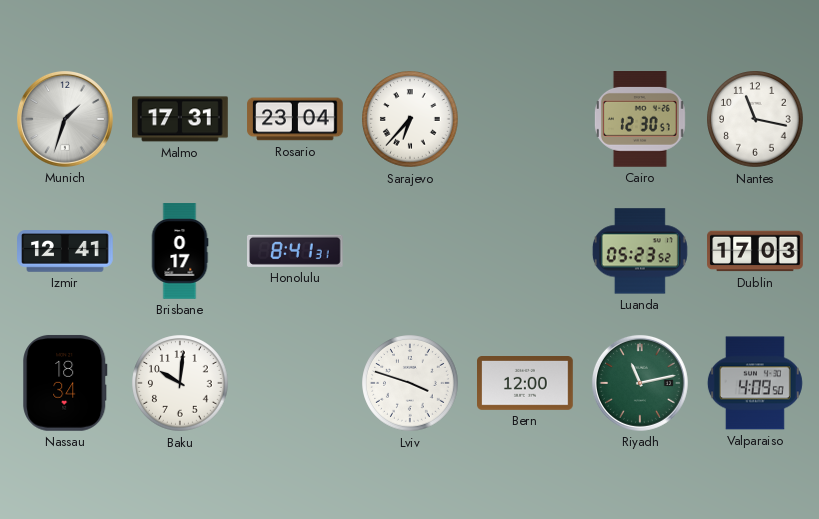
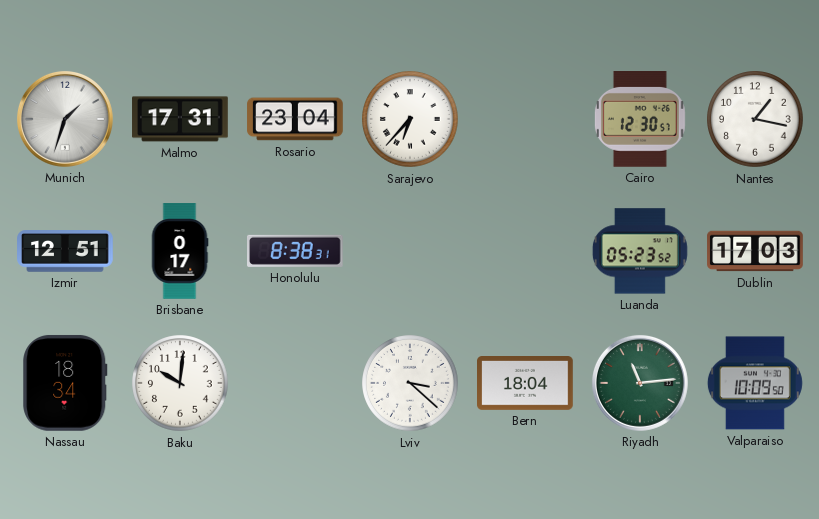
Nantes: 11:17 -> 1:17
Izmir: 12:41 -> 12:51
Honolulu: 8:41 -> 8:38
Lviv: 3:48 -> 3:22
Bern: 12:00 -> 18:04
Riyadh: 11:13 -> 11:14
Valparaiso: 4:09 -> 10:09
